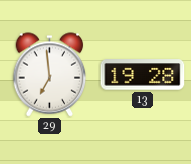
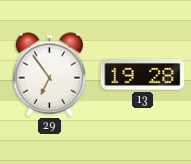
29: 6:59 -> 6:54
